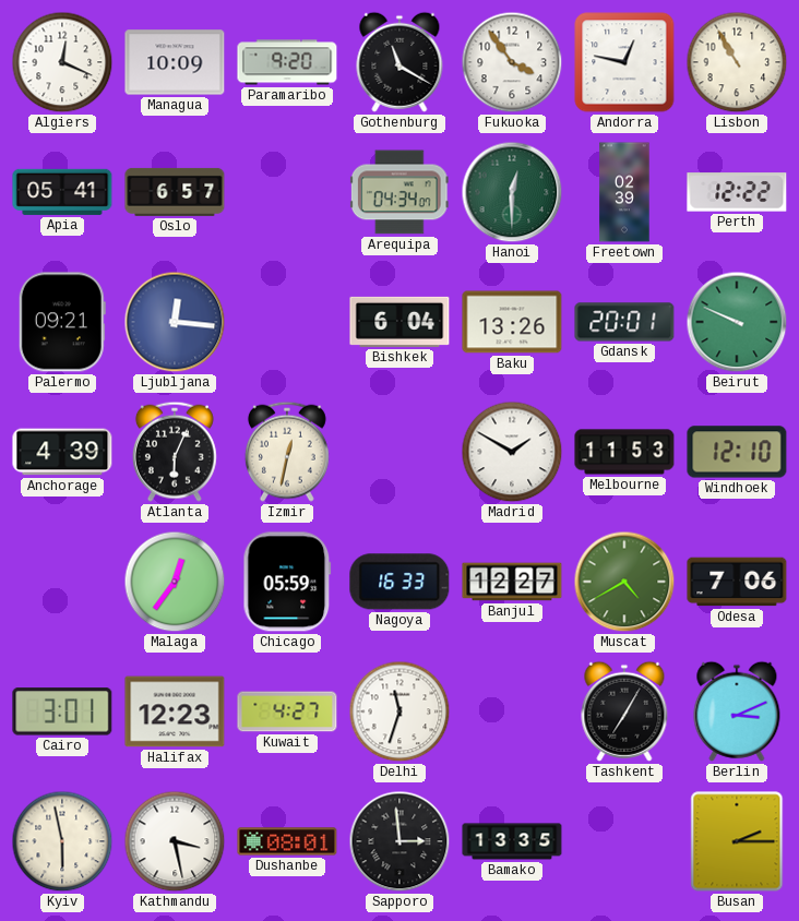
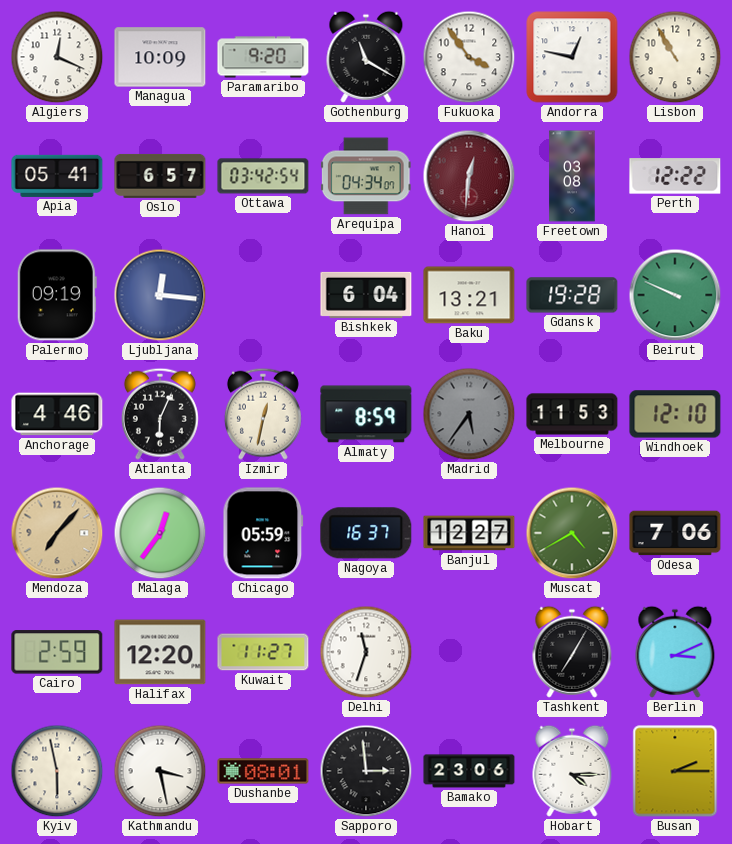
Ottawa: none -> 03:42
Hanoi: 12:30 -> 12:31
Hanoi dial: green -> burgundy
Freetown: 02:39 -> 03:08
Palermo: 09:21 -> 09:19
Baku: 13:26 -> 13:21
Gdansk: 20:01 -> 19:28
Anchorage: 4:39 -> 4:46
Almaty: none -> 8:59
Madrid: 1:50 -> 5:36
Madrid dial: white -> grey
Mendoza: none -> 7:07
Nagoya: 16:33 -> 16:37
Cairo: 3:01 -> 2:59
Halifax: 12:23 -> 12:20
Kuwait: 4:27 -> 11:27
Bamako: 13:35 -> 23:06
Hobart: none -> 4:15
